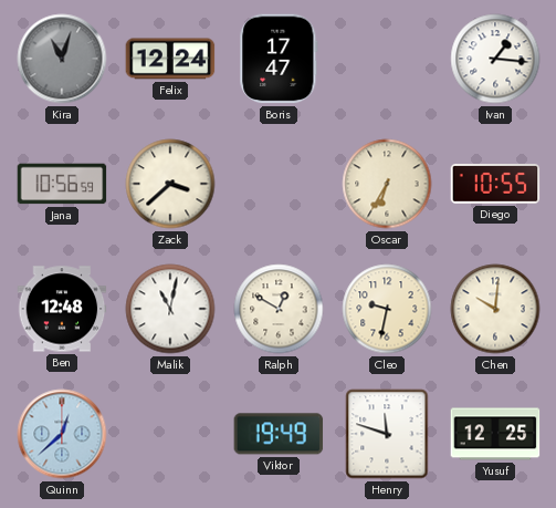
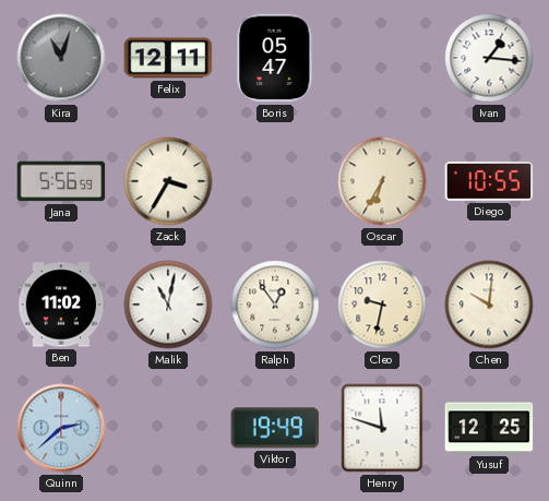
Felix: 12:24 -> 12:11
Boris: 17:47 -> 05:47
Jana: 10:56 -> 5:56
Zack: 3:38 -> 3:35
Ben: 12:48 -> 11:02
Ralph: 12:50 -> 12:54
Quinn: 12:38 -> 2:38
